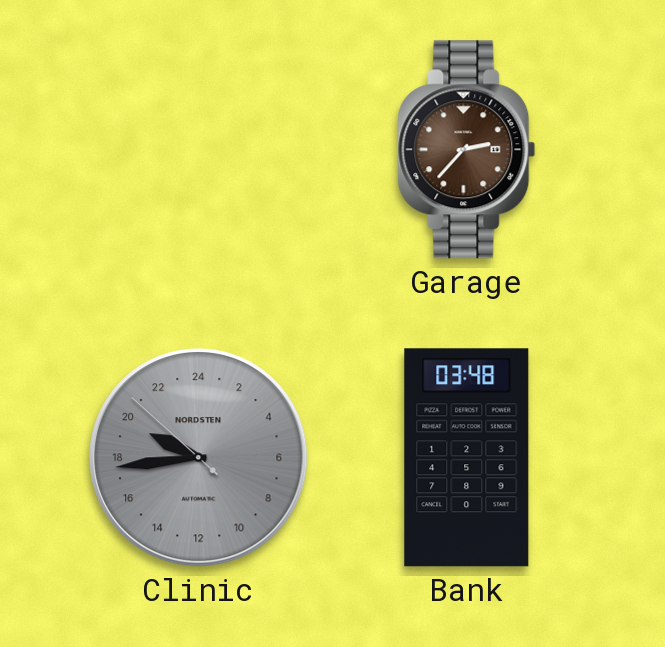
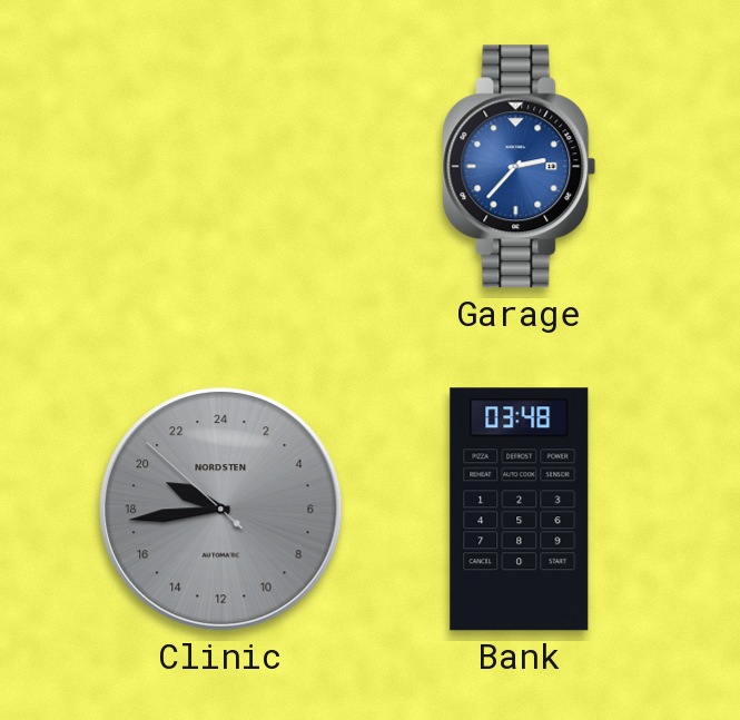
Garage dial: brown -> blue
